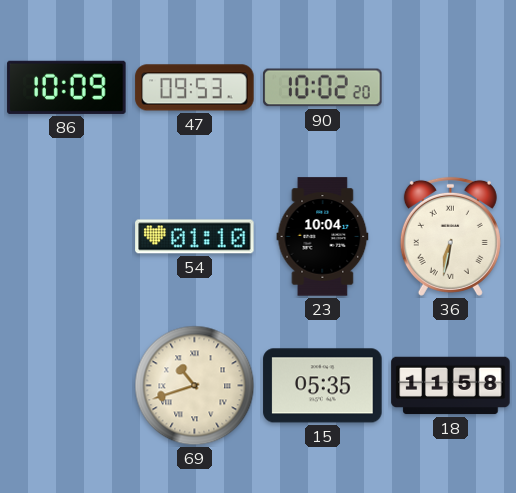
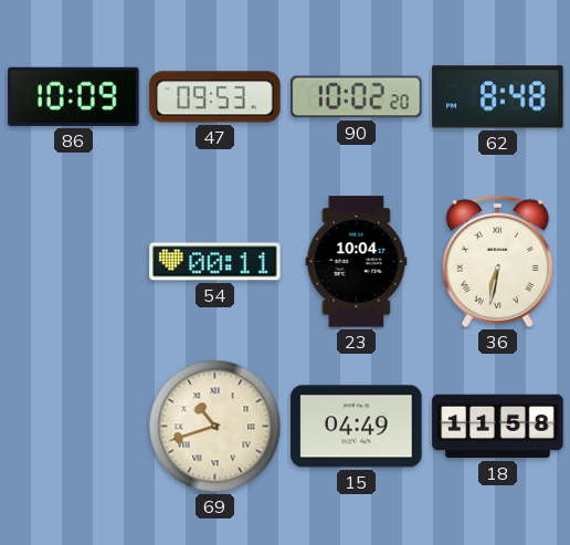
62: none -> 8:48
54: 01:10 -> 00:11
15: 05:35 -> 04:49
